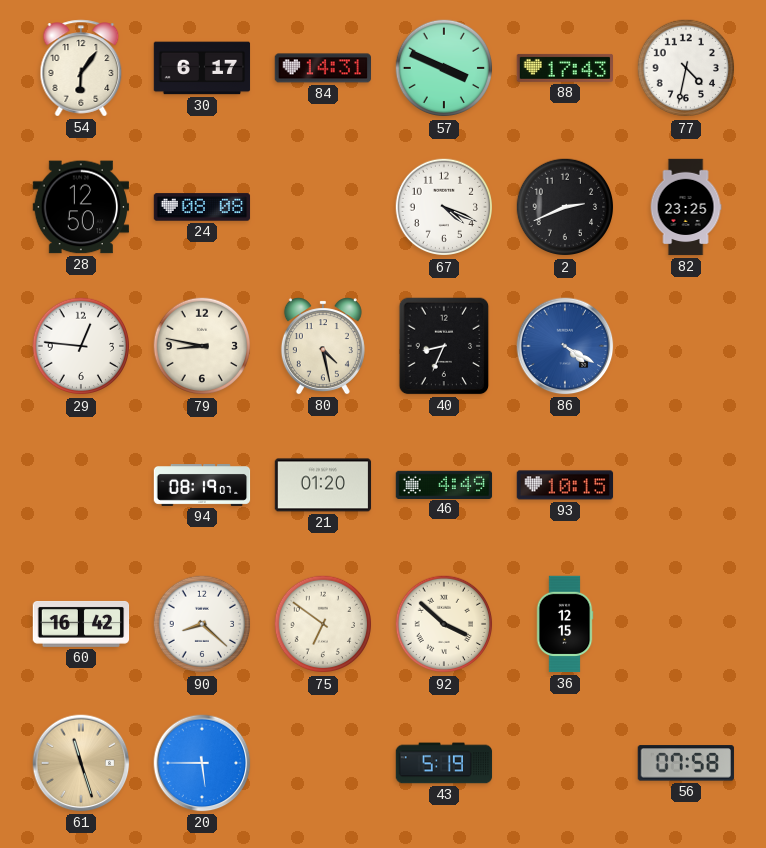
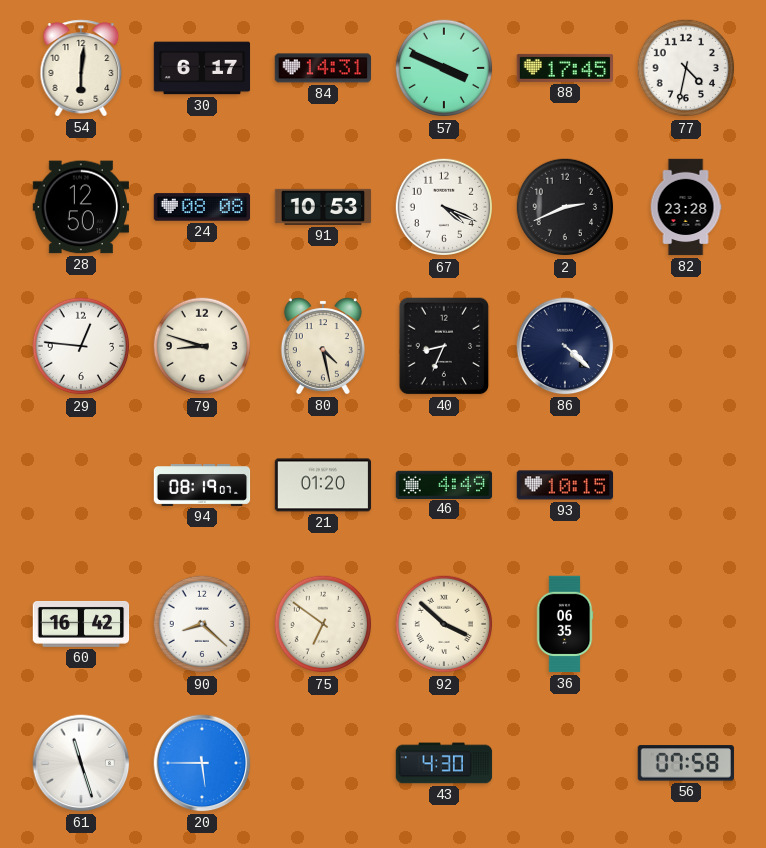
54: 6:06 -> 6:01
88: 17:43 -> 17:45
91: none -> 10:53
82: 23:25 -> 23:28
79: 8:47 -> 8:48
86: 4:20 -> 4:22
86 dial: blue -> navy
36: 12:15 -> 06:35
61 dial: champagne -> white
43: 5:19 -> 4:30
